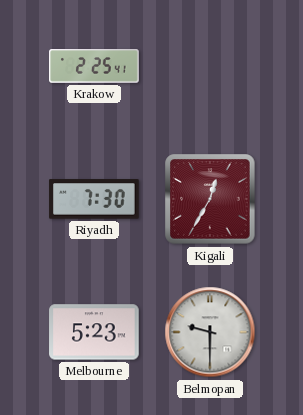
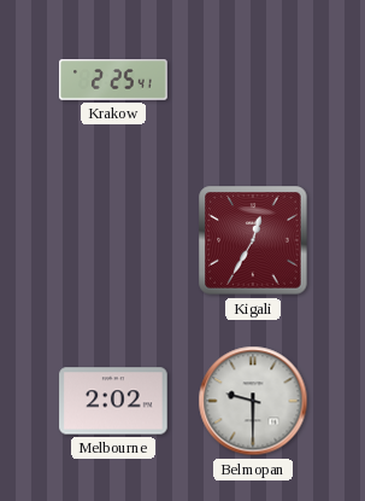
Riyadh: 7:30 -> none
Melbourne: 5:23 -> 2:02
